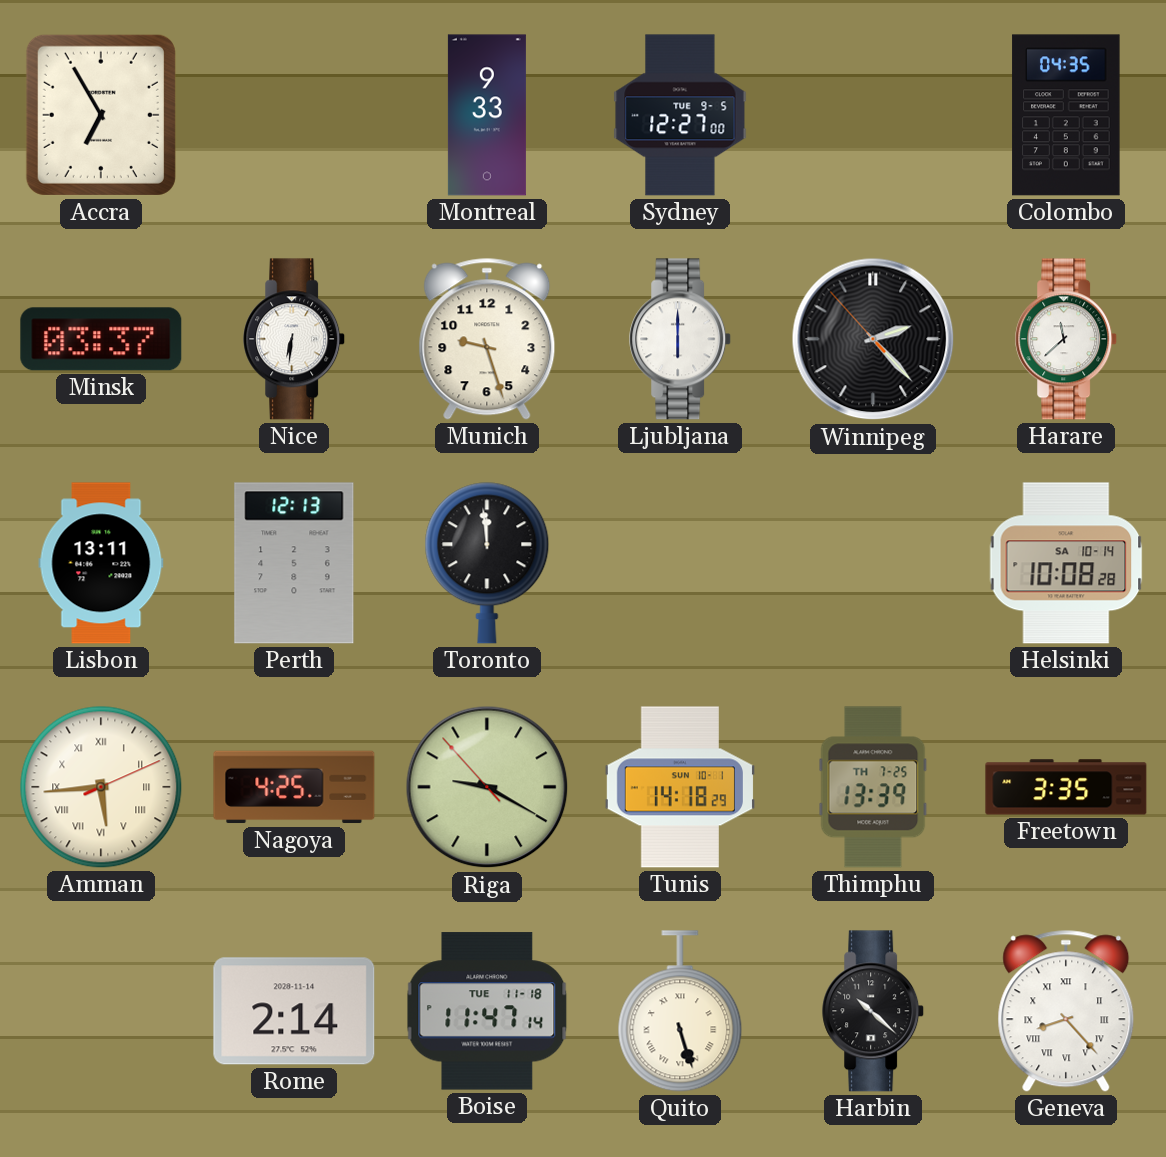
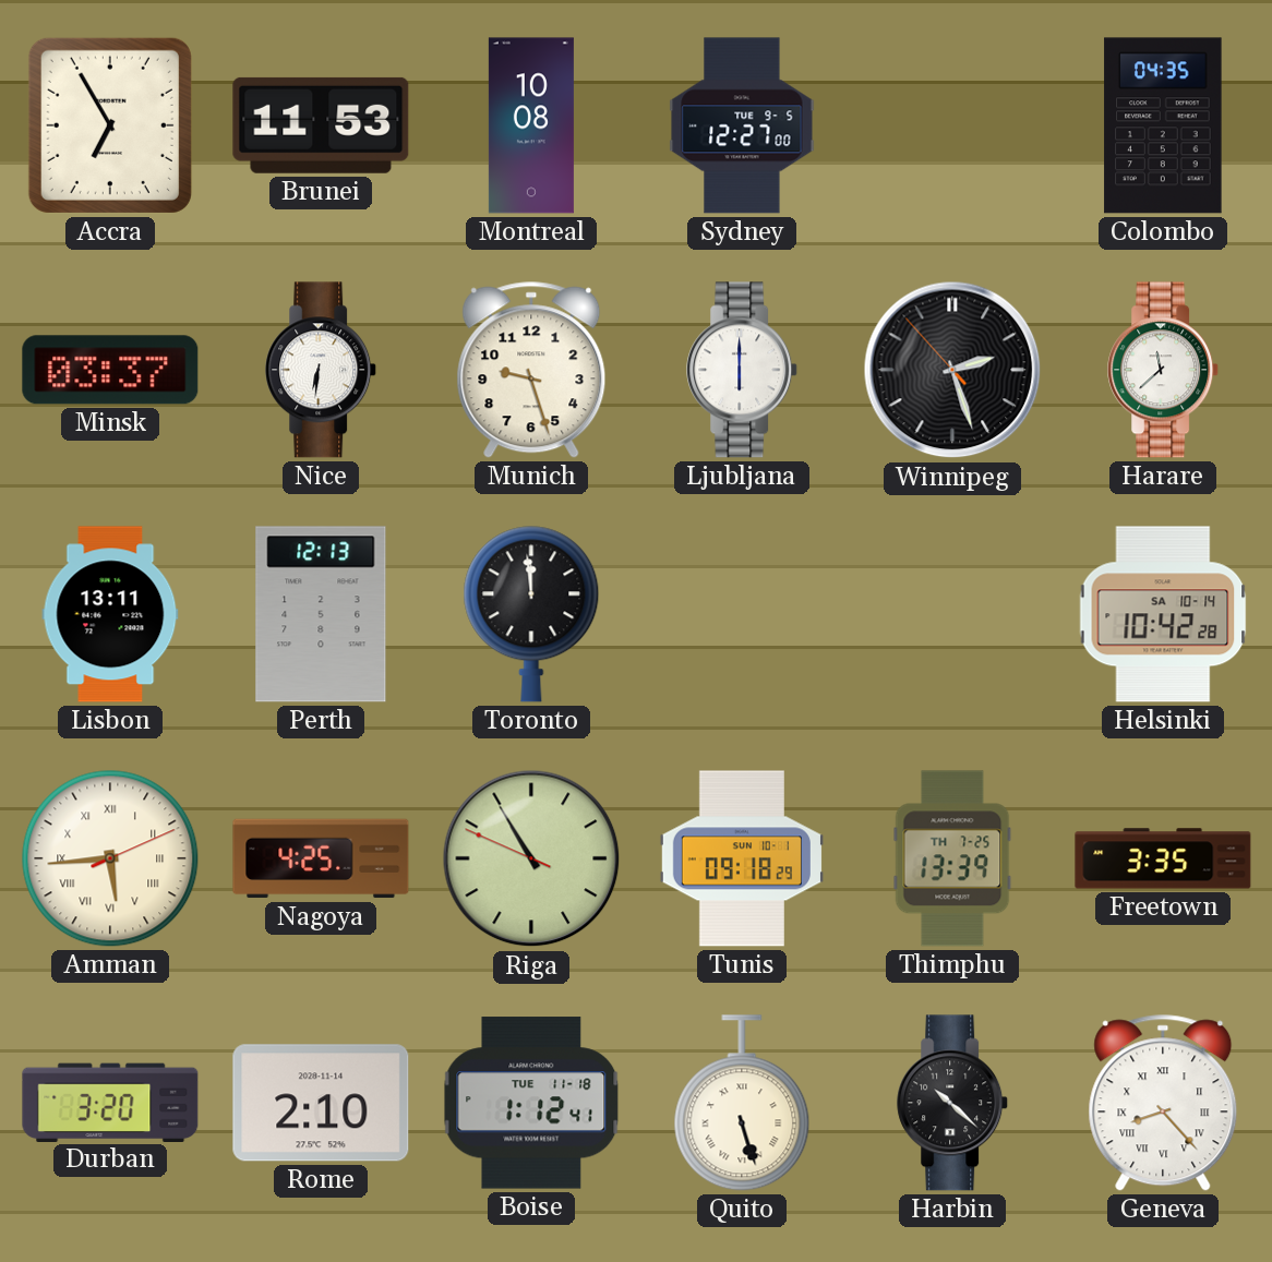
Brunei: none -> 11:53
Montreal: 9:33 -> 10:08
Winnipeg: 2:22 -> 2:26
Helsinki: 10:08 -> 10:42
Riga: 9:19 -> 10:54
Tunis: 14:18 -> 09:18
Durban: none -> 3:20
Rome: 2:14 -> 2:10
Boise: 11:47 -> 1:12
